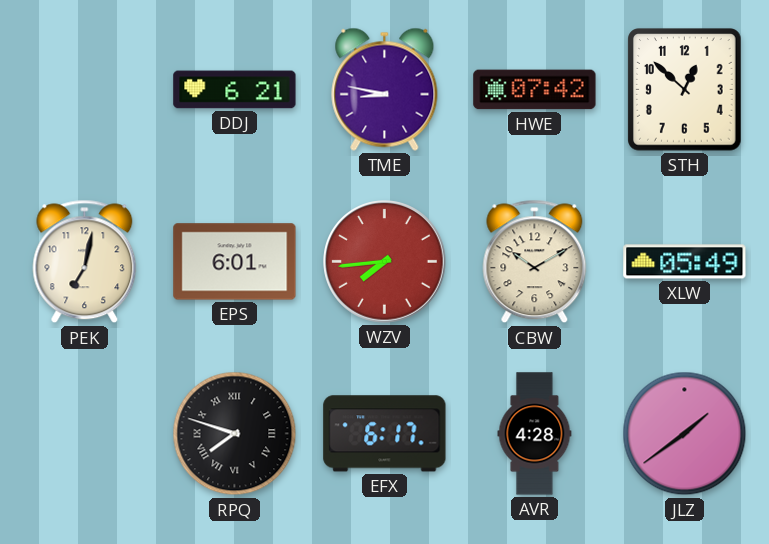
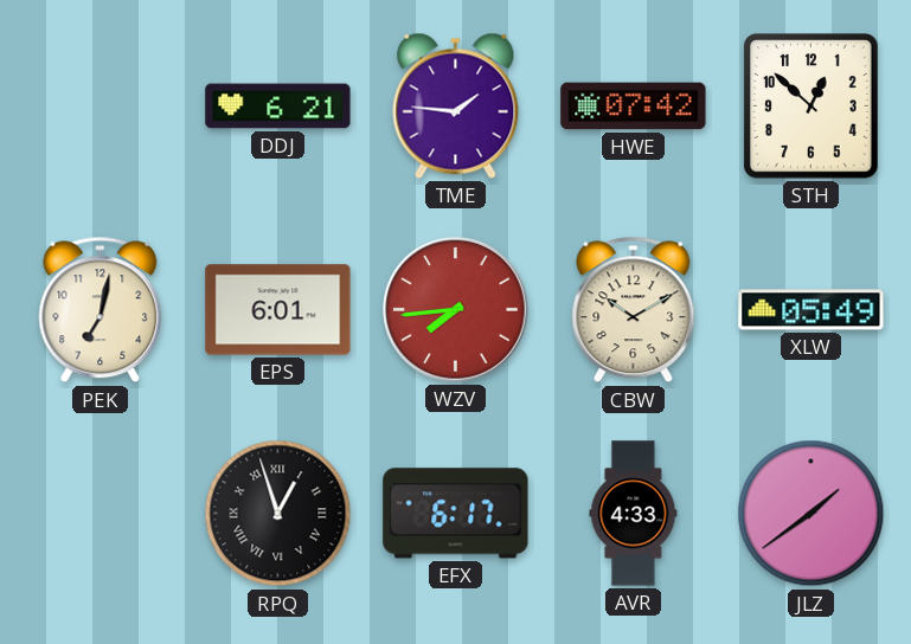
TME: 8:47 -> 1:46
RPQ: 7:48 -> 12:57
AVR: 4:28 -> 4:33
